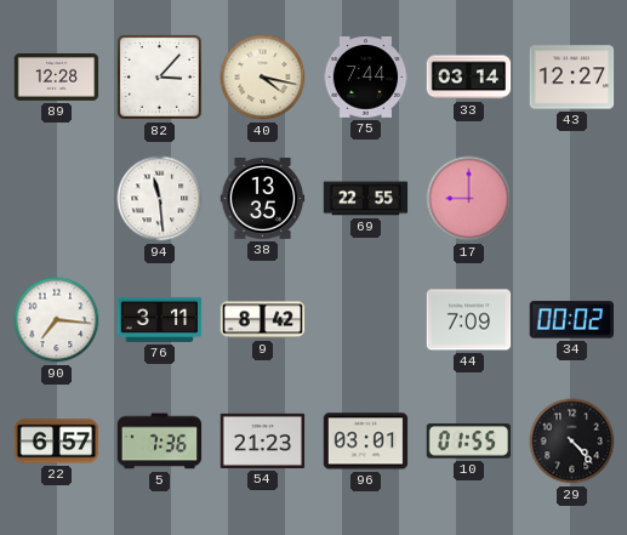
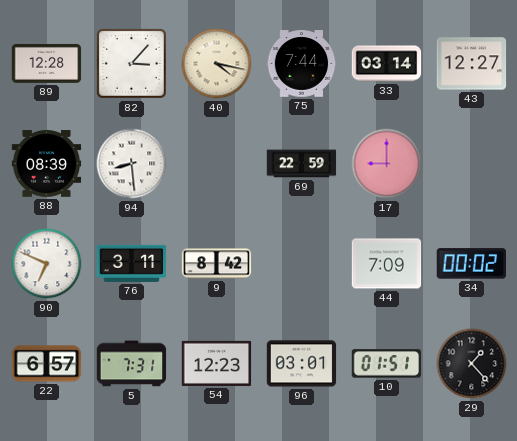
88: none -> 08:39
94: 11:29 -> 8:29
38: 13:35 -> none
69: 22:55 -> 22:59
90: 7:16 -> 6:49
5: 7:36 -> 7:31
54: 21:23 -> 12:23
10: 01:55 -> 01:51
29: 4:23 -> 1:23
